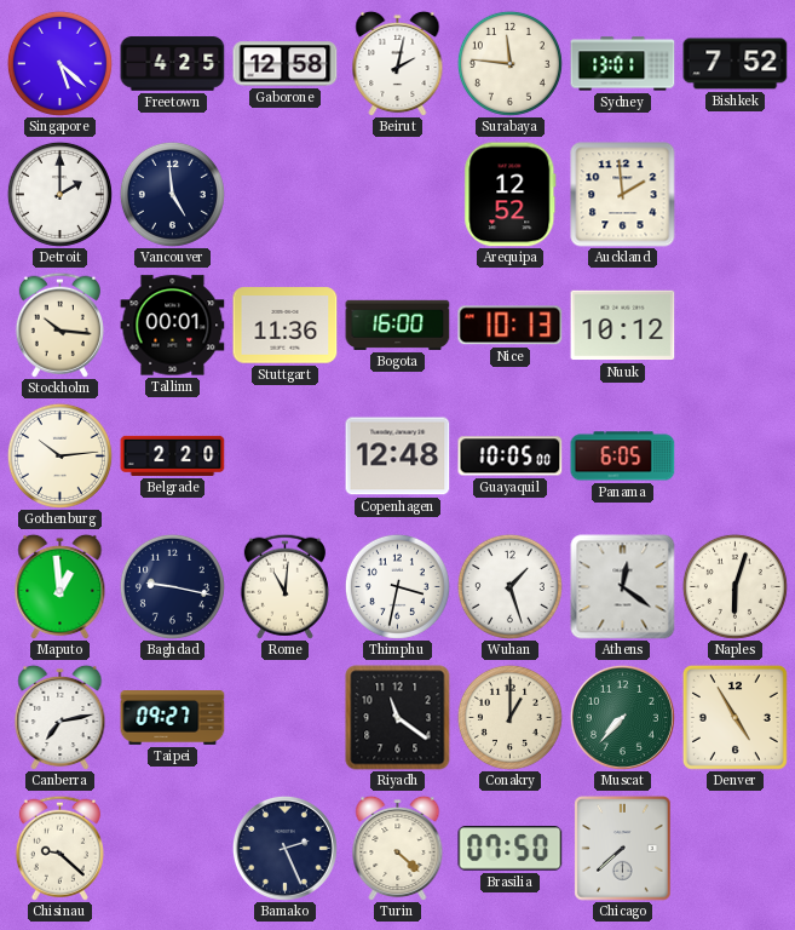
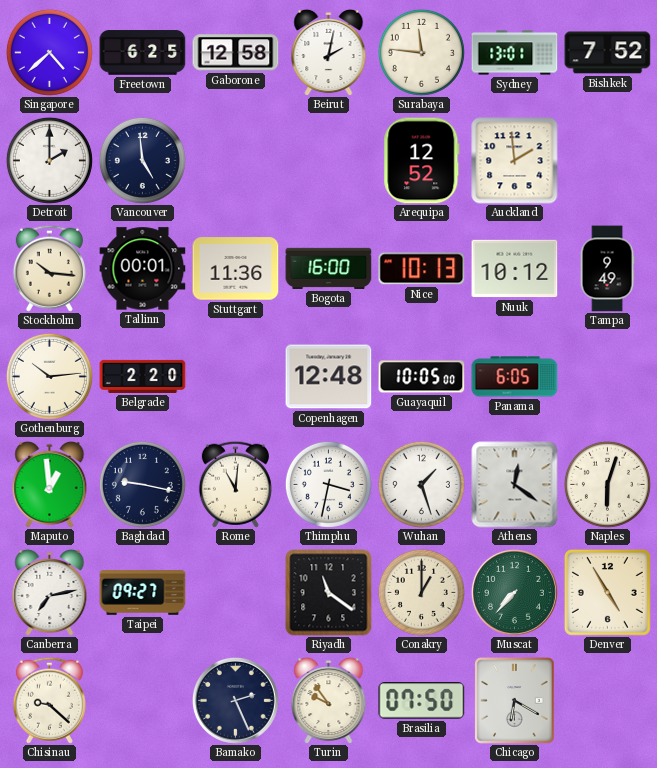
Singapore: 5:22 -> 4:38
Freetown: 4:25 -> 6:25
Tampa: none -> 9:49
Turin: 4:22 -> 9:54
Chicago: 7:38 -> 6:20
